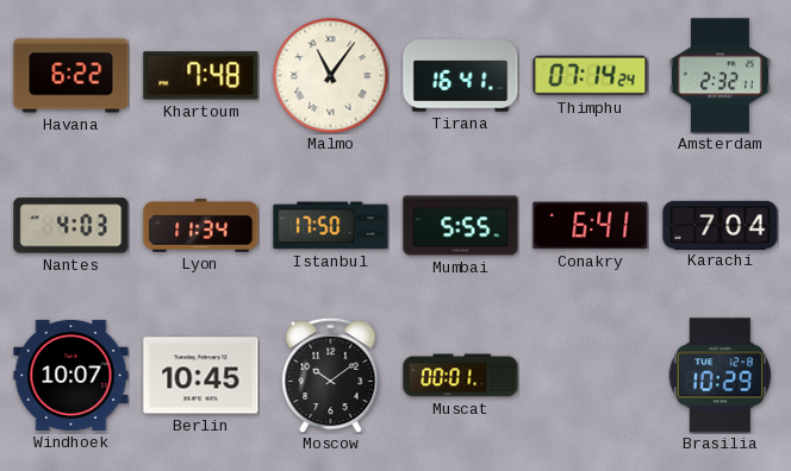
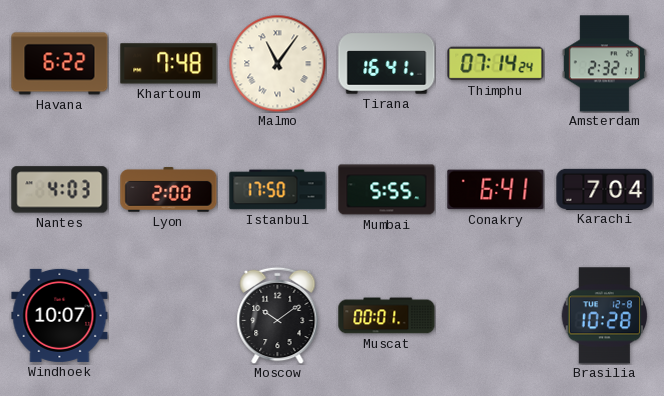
Lyon: 11:34 -> 2:00
Berlin: 10:45 -> none
Brasilia: 10:29 -> 10:28
